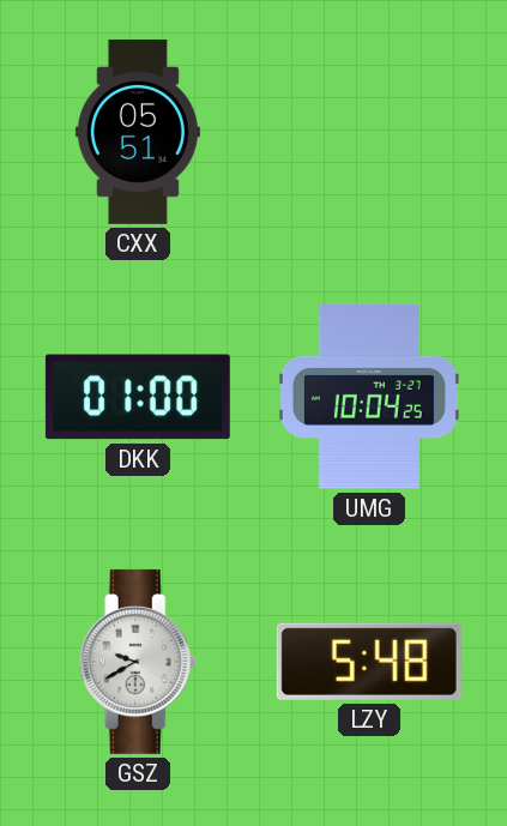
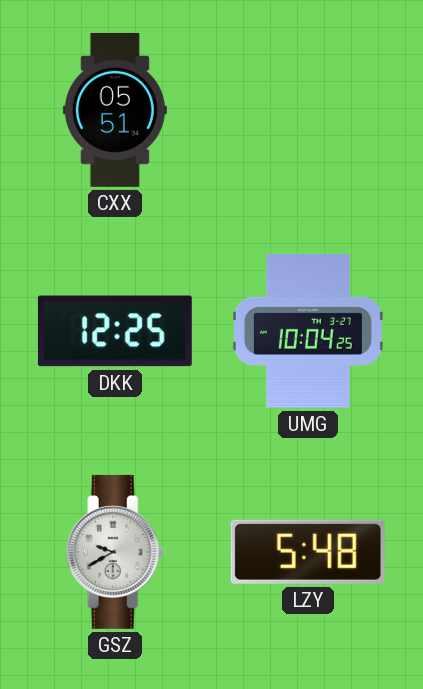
DKK: 01:00 -> 12:25
